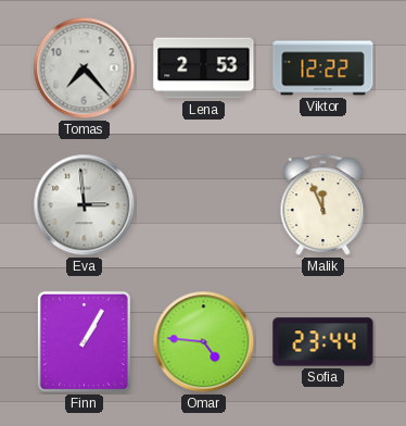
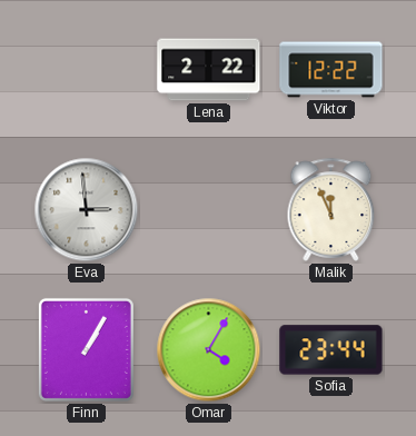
Tomas: 7:23 -> none
Lena: 2:53 -> 2:22
Omar: 4:46 -> 4:05
